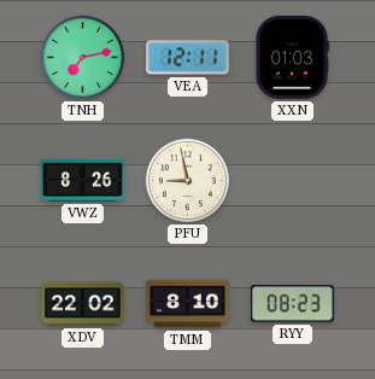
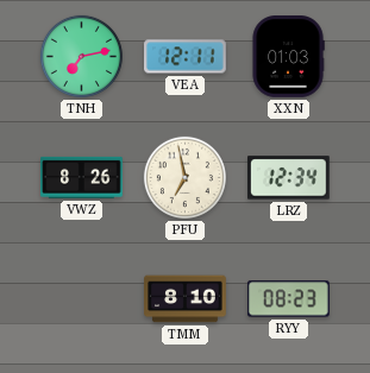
PFU: 8:58 -> 6:58
LRZ: none -> 12:34
XDV: 22:02 -> none
